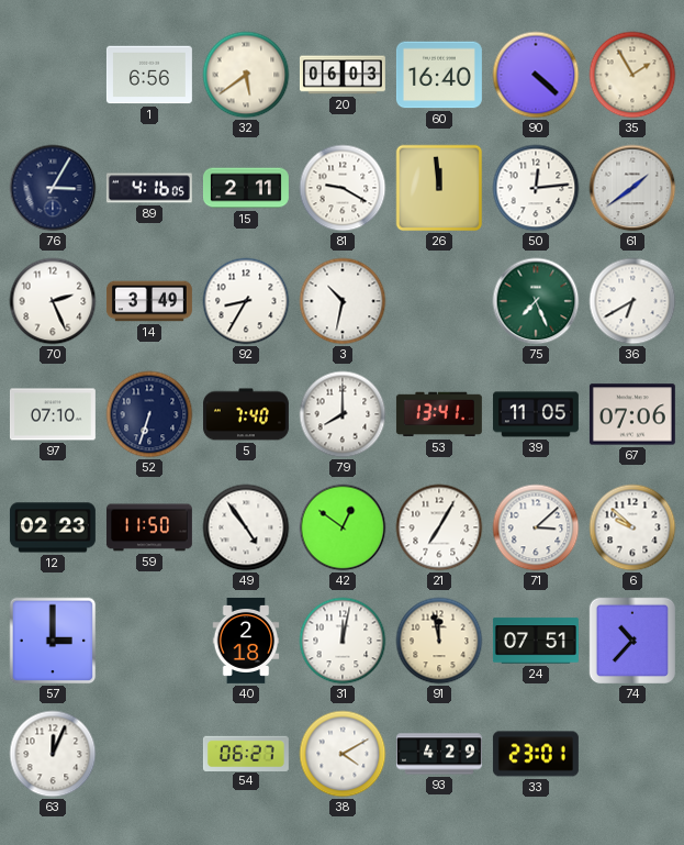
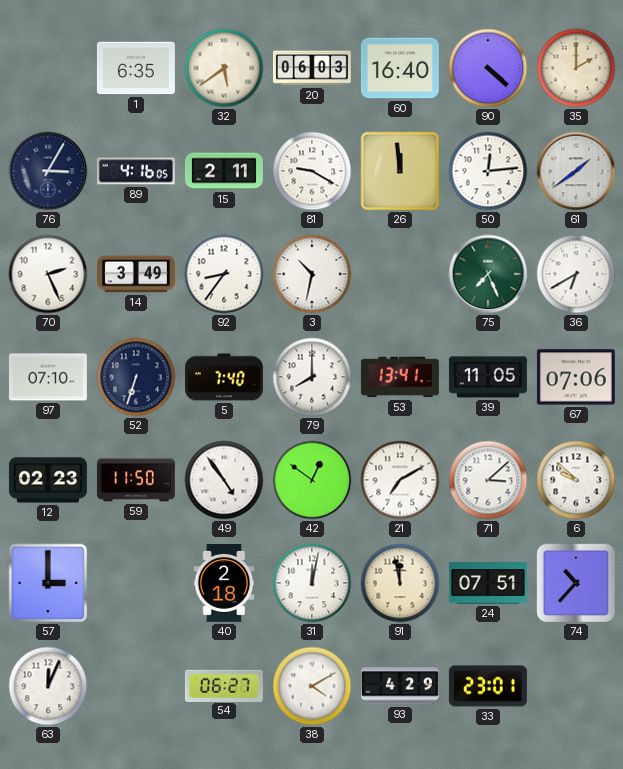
1: 6:56 -> 6:35
35: 1:55 -> 2:00
92: 8:35 -> 8:36
21: 7:05 -> 7:10
